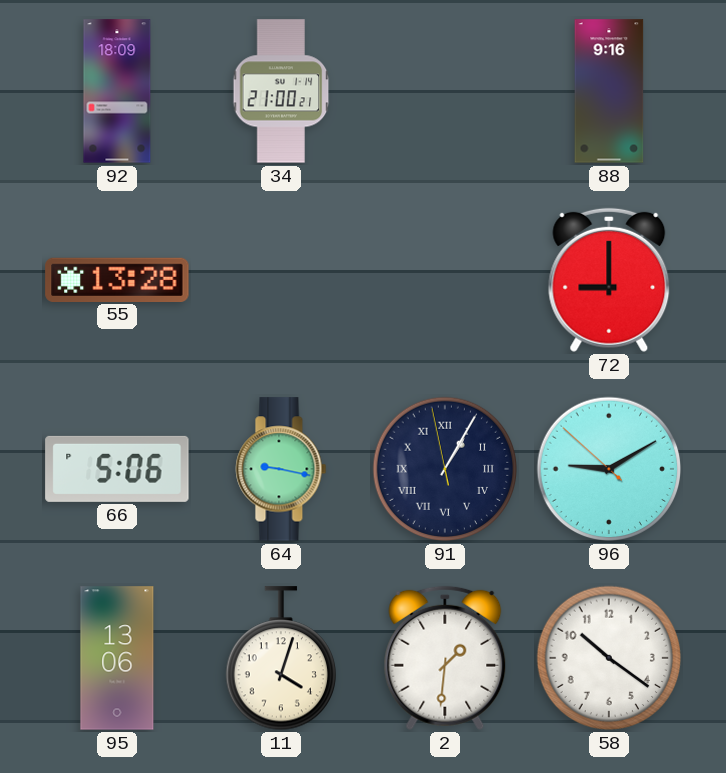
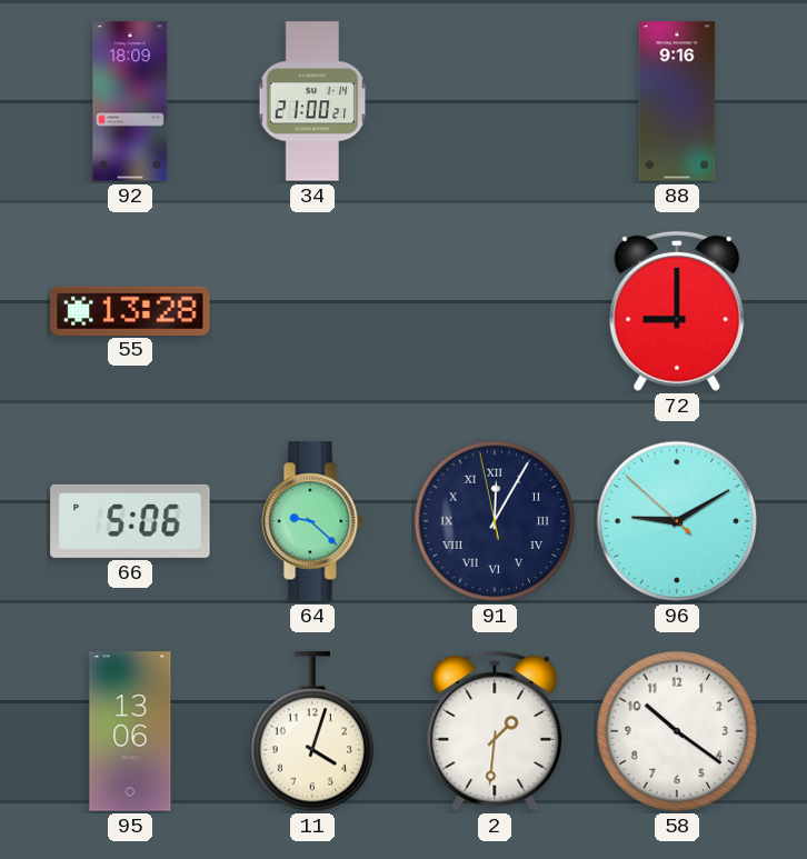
64: 9:17 -> 9:22
91: 1:04 -> 12:04
